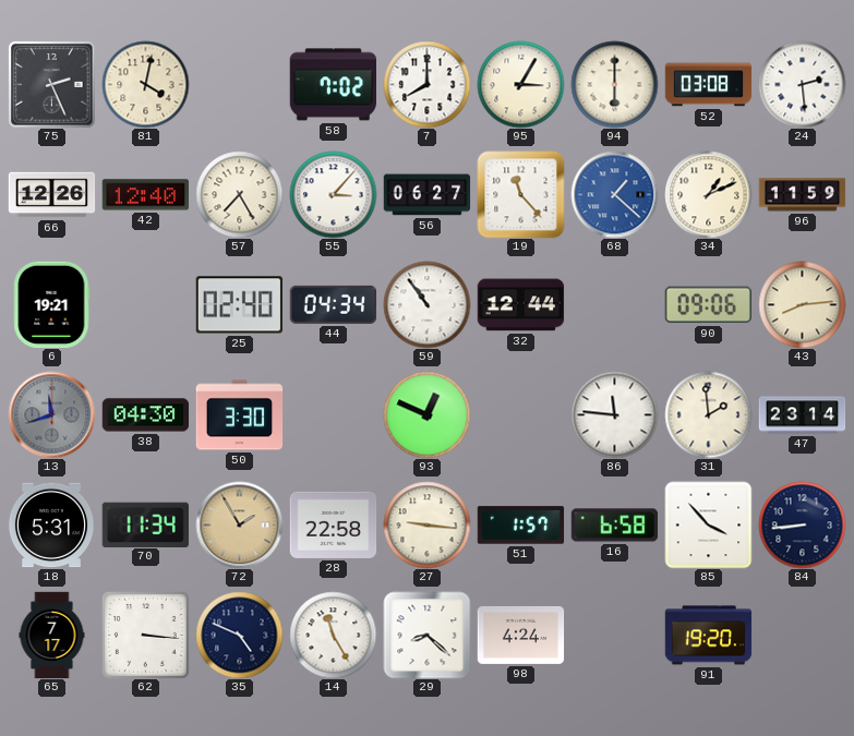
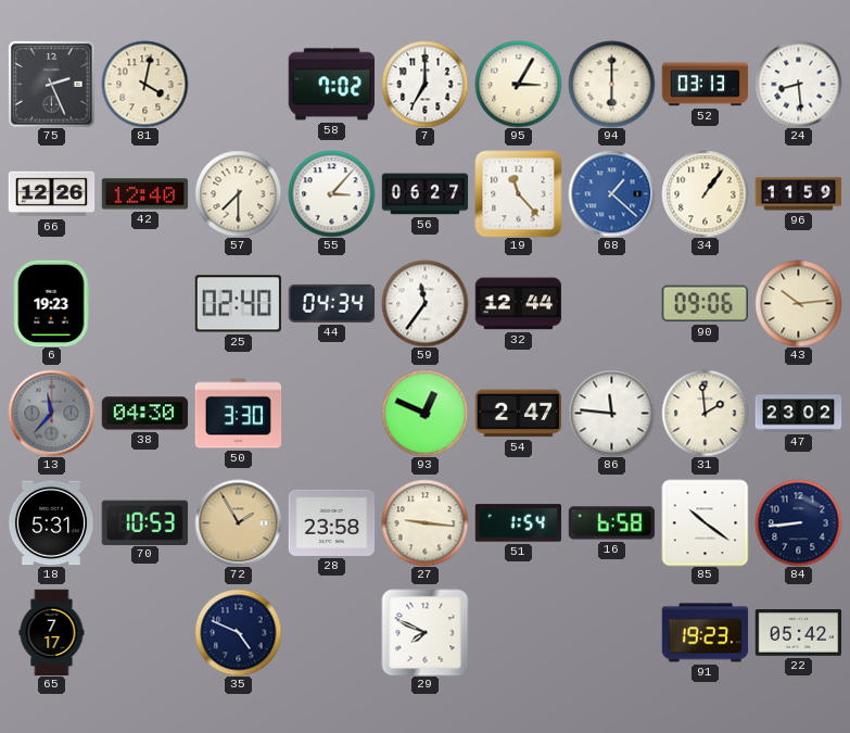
7: 8:00 -> 7:00
52: 03:08 -> 03:13
24: 2:29 -> 8:29
57: 7:25 -> 7:30
34: 1:11 -> 1:06
6: 19:21 -> 19:23
59: 10:54 -> 11:36
43: 8:14 -> 10:14
13: 11:42 -> 11:37
54: none -> 2:47
47: 23:14 -> 23:02
70: 11:34 -> 10:53
28: 22:58 -> 23:58
51: 1:57 -> 1:54
85: 3:53 -> 10:21
62: 3:16 -> none
14: 11:25 -> none
29: 8:22 -> 7:49
98: 4:24 -> none
91: 19:20 -> 19:23
22: none -> 05:42
